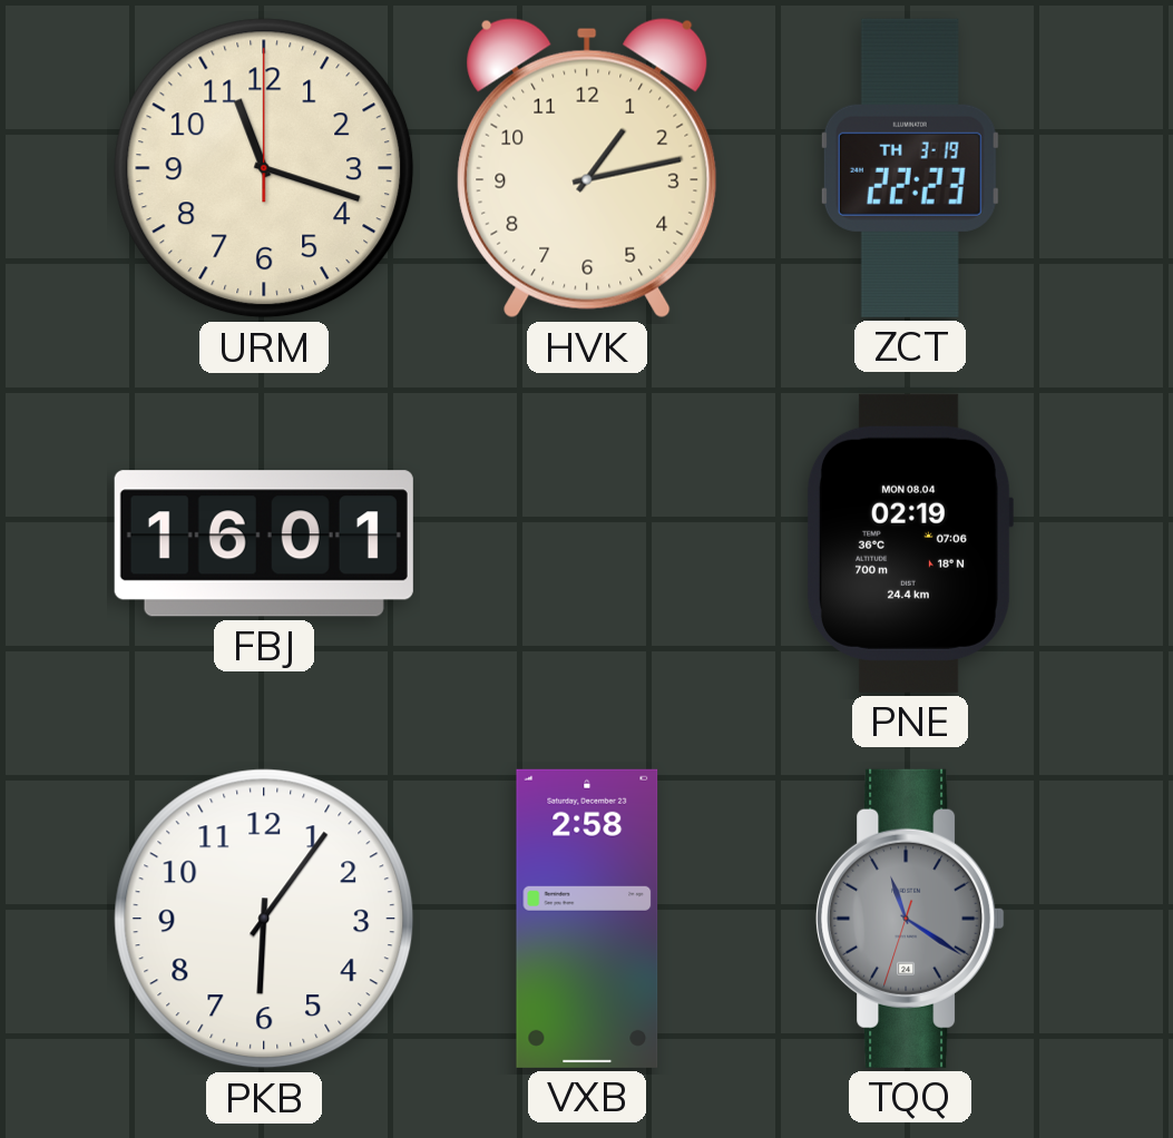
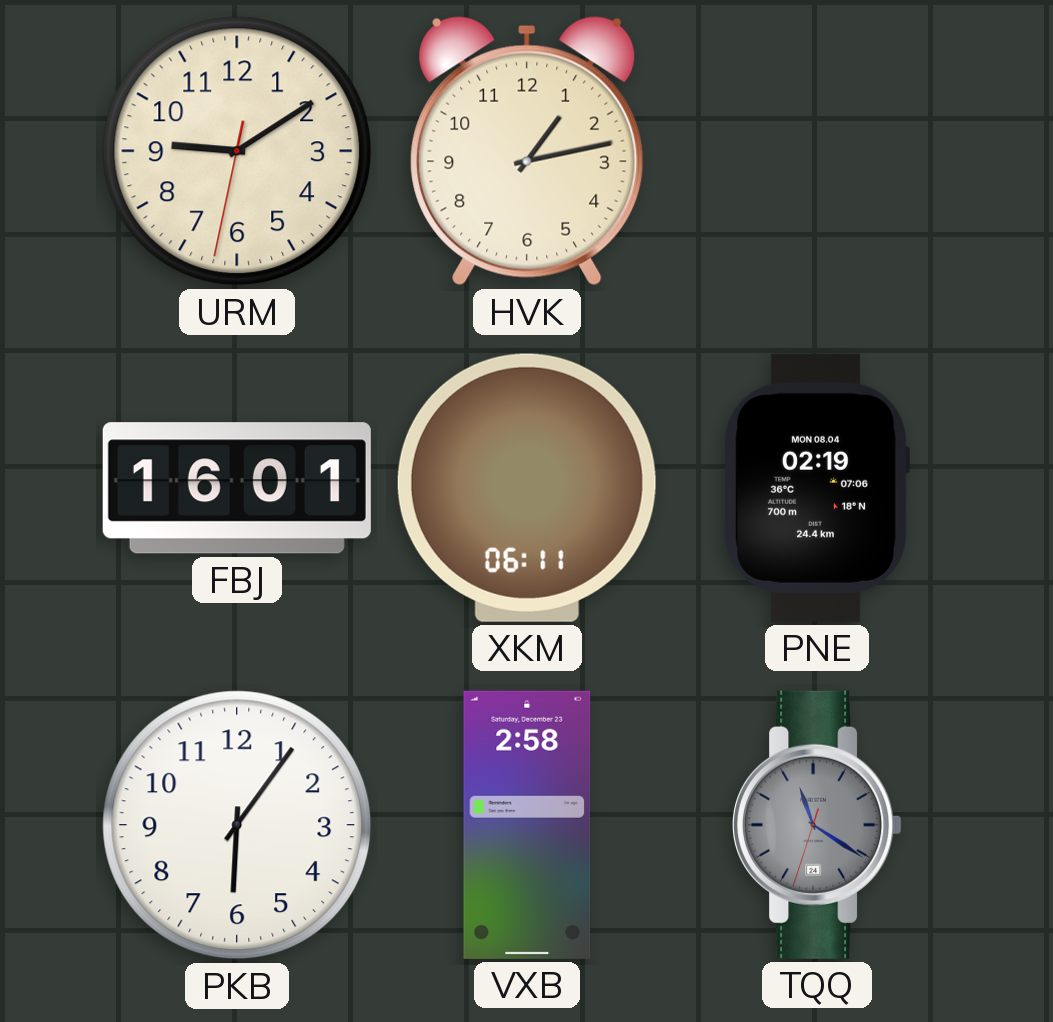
URM: 11:18 -> 9:09
ZCT: 22:23 -> none
XKM: none -> 06:11
